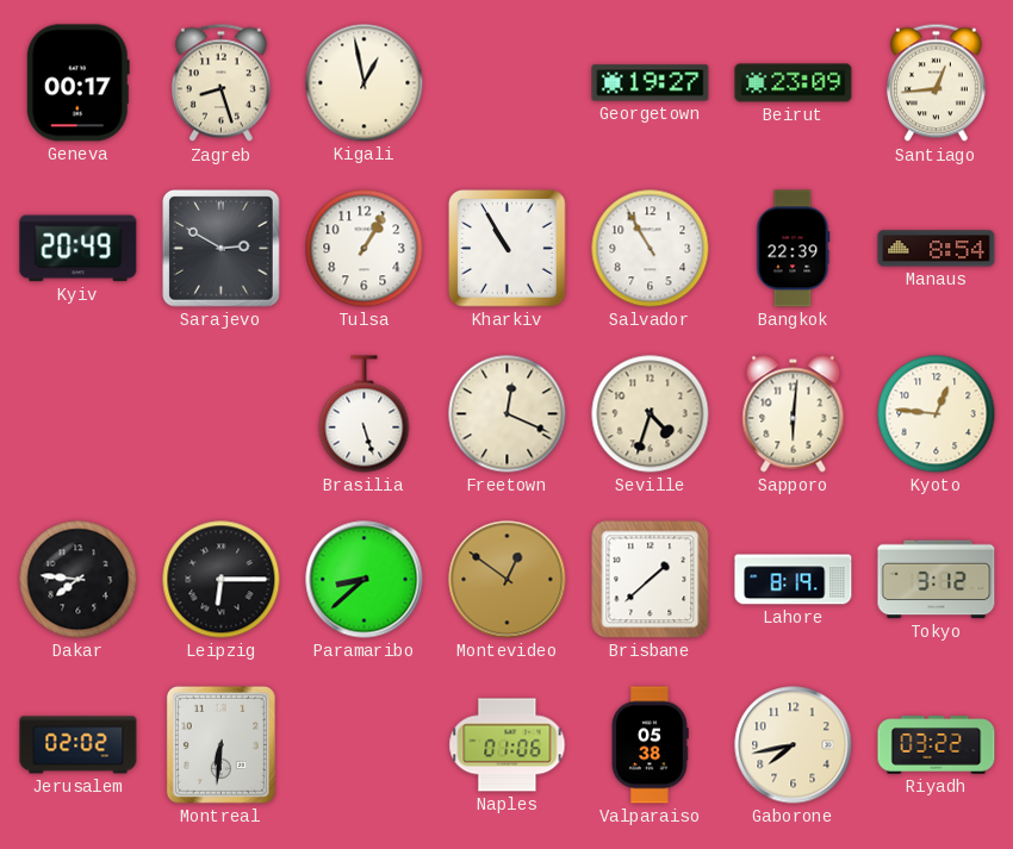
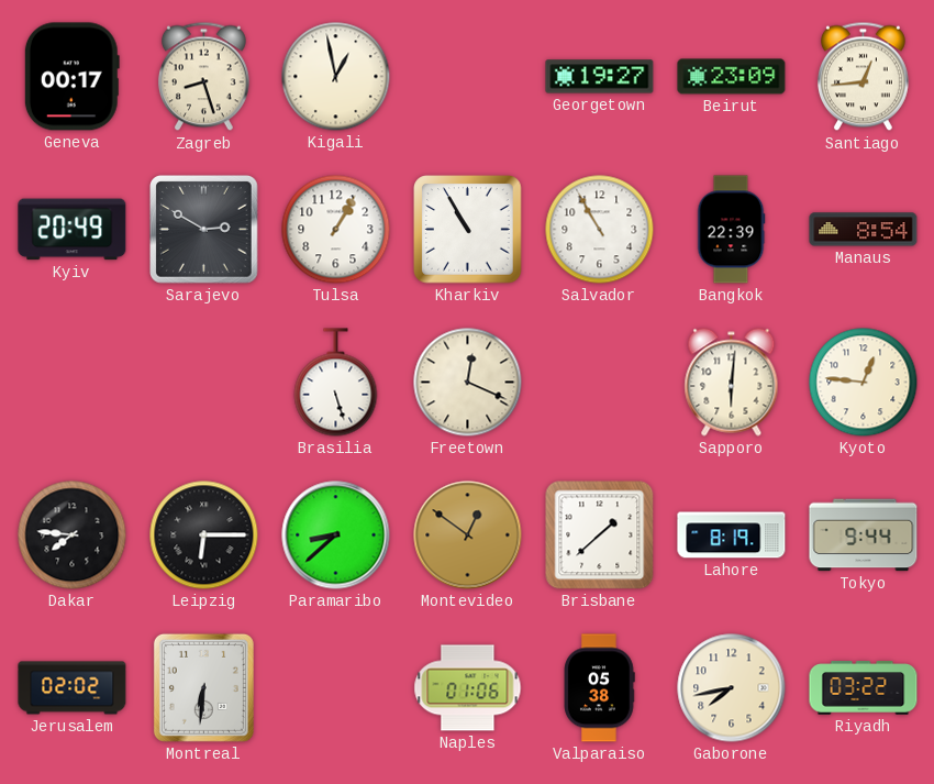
Seville: 4:33 -> none
Tokyo: 3:12 -> 9:44
